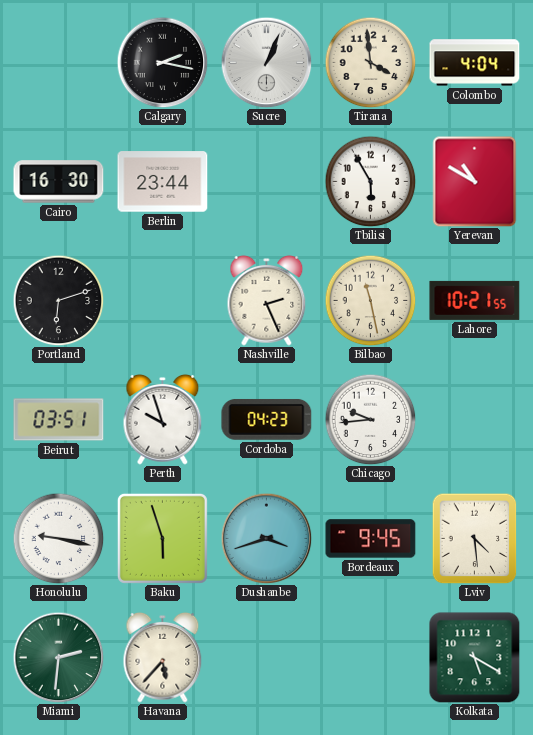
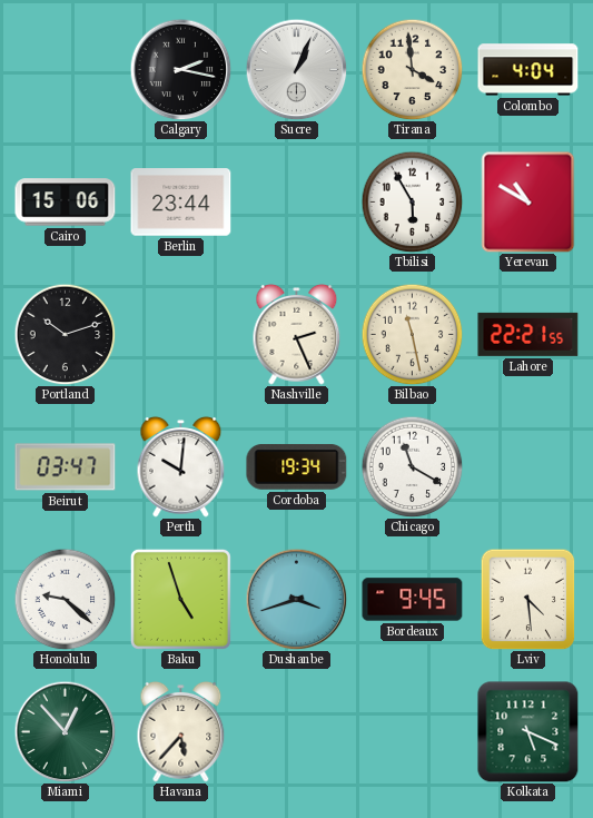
Cairo: 16:30 -> 15:06
Portland: 6:12 -> 10:12
Lahore: 10:21 -> 22:21
Beirut: 03:51 -> 03:47
Perth: 9:57 -> 10:01
Cordoba: 04:23 -> 19:34
Chicago: 9:44 -> 11:20
Honolulu: 9:17 -> 9:22
Baku: 5:57 -> 4:57
Miami: 2:31 -> 12:53
Kolkata: 5:20 -> 5:19
